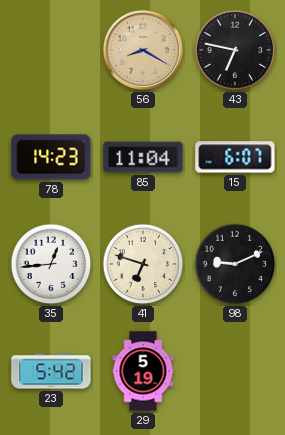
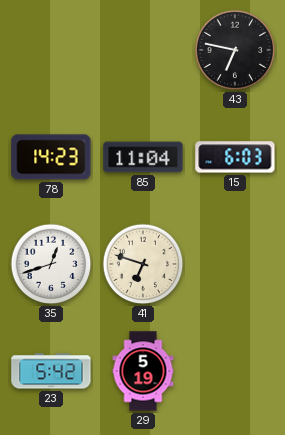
56: 8:20 -> none
15: 6:07 -> 6:03
35: 12:44 -> 12:42
98: 9:11 -> none
